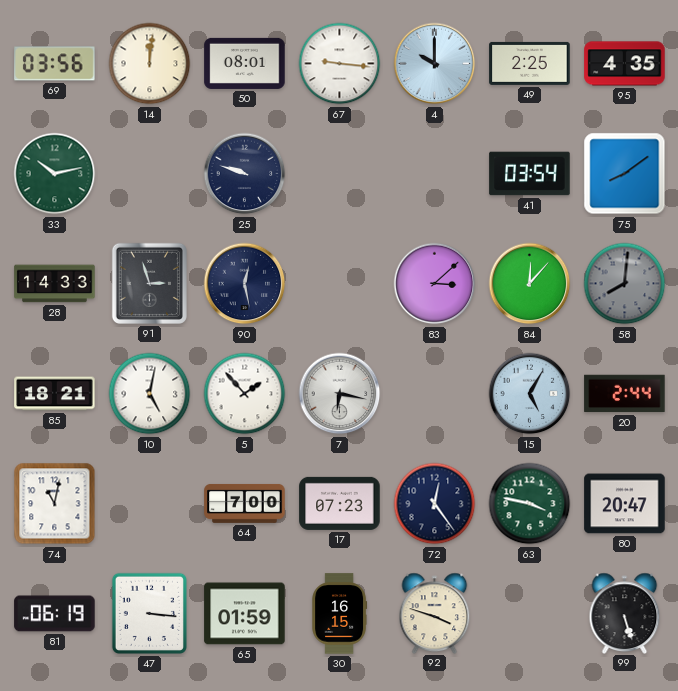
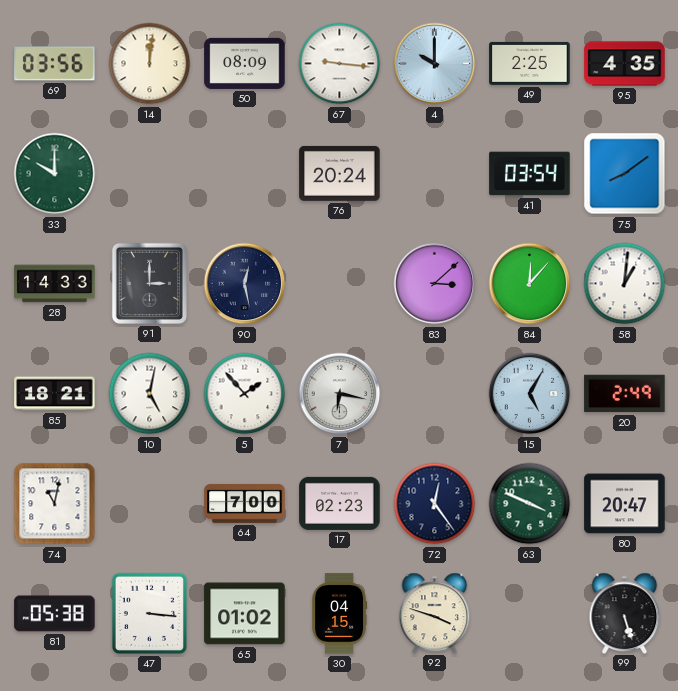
50: 08:01 -> 08:09
33: 10:13 -> 10:00
25: 9:48 -> none
76: none -> 20:24
91: 2:57 -> 3:00
58: 8:01 -> 1:01
58 dial: grey -> white
20: 2:44 -> 2:49
17: 07:23 -> 02:23
63: 3:47 -> 3:49
81: 06:19 -> 05:38
65: 01:59 -> 01:02
30: 16:15 -> 04:15
